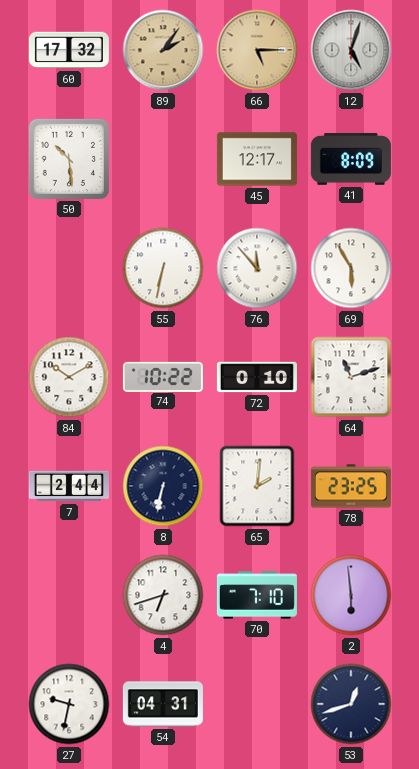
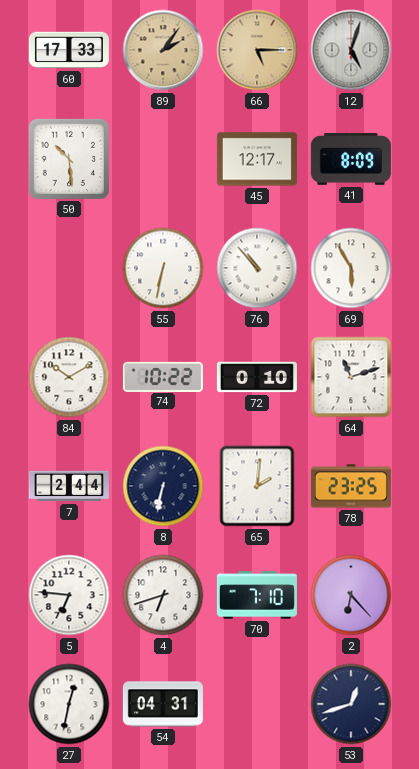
60: 17:32 -> 17:33
76: 11:53 -> 10:53
5: none -> 6:46
2: 5:59 -> 6:23
27: 9:32 -> 12:32
